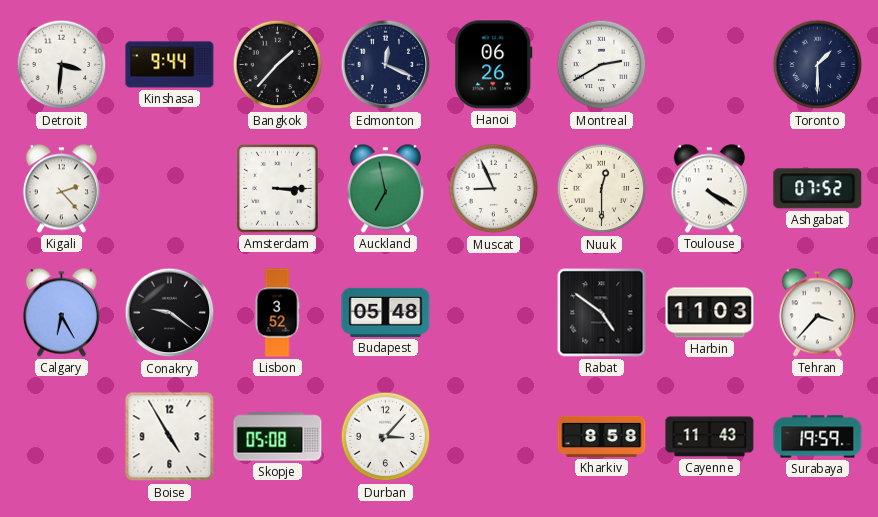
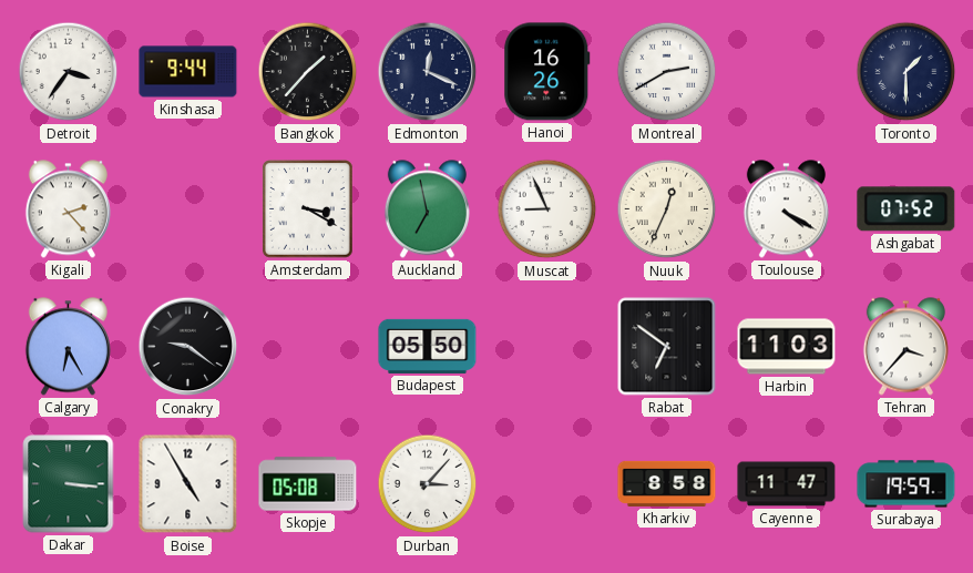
Detroit: 3:31 -> 3:36
Hanoi: 06:26 -> 16:26
Amsterdam: 3:15 -> 3:20
Nuuk: 12:30 -> 12:34
Lisbon: 3:52 -> none
Budapest: 05:48 -> 05:50
Rabat: 4:51 -> 6:51
Dakar: none -> 3:16
Cayenne: 11:43 -> 11:47
